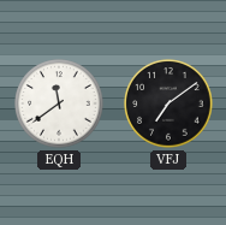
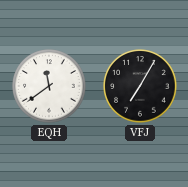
VFJ: 7:09 -> 7:05
